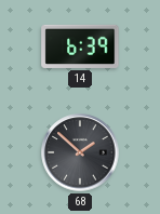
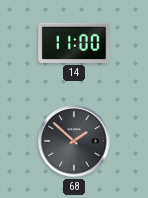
14: 6:39 -> 11:00
